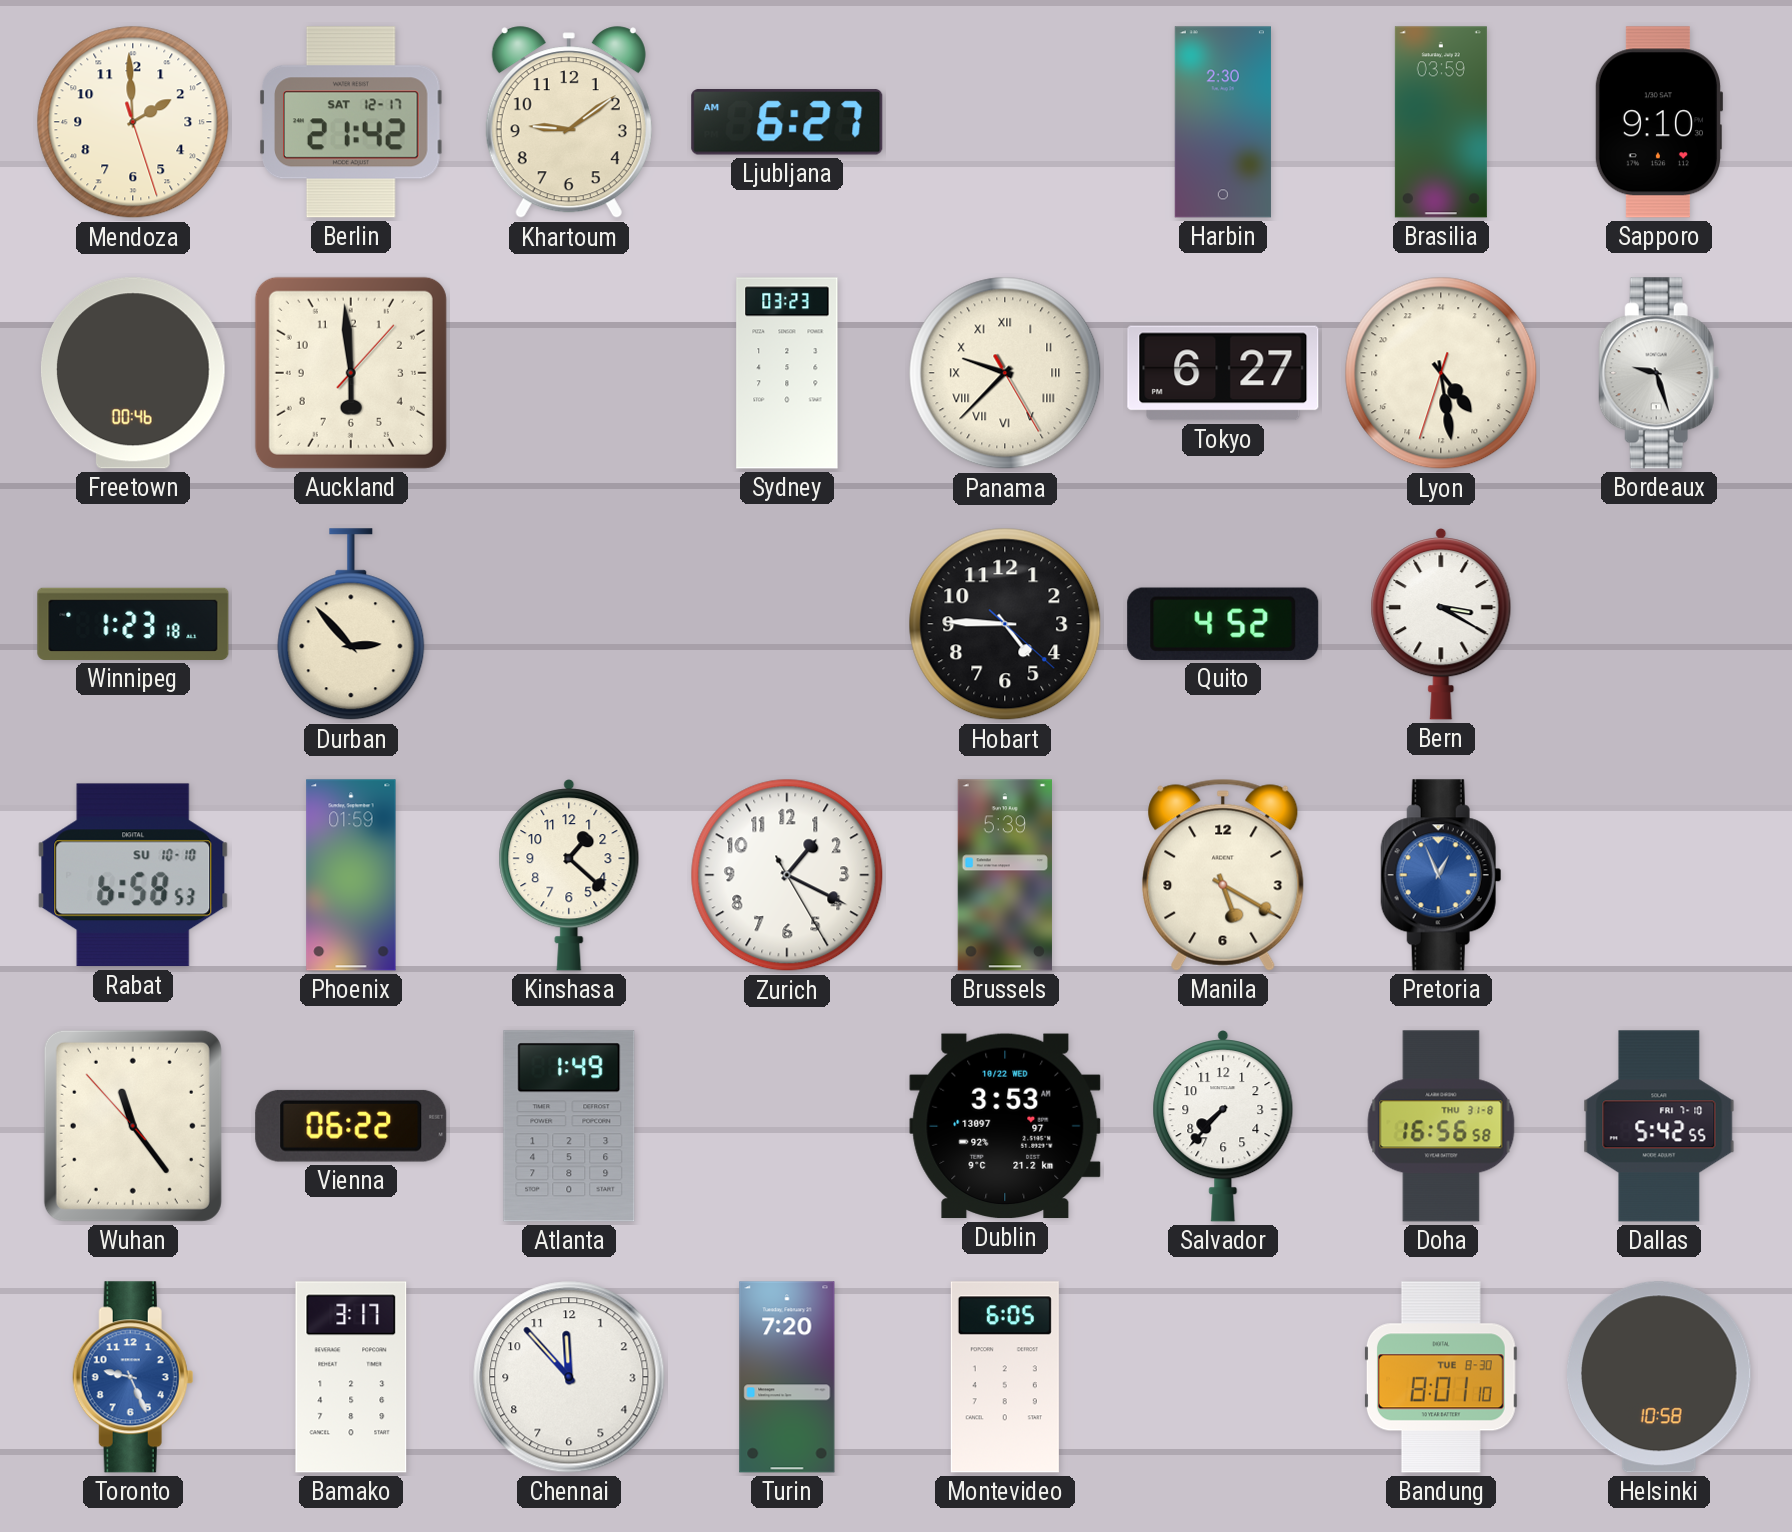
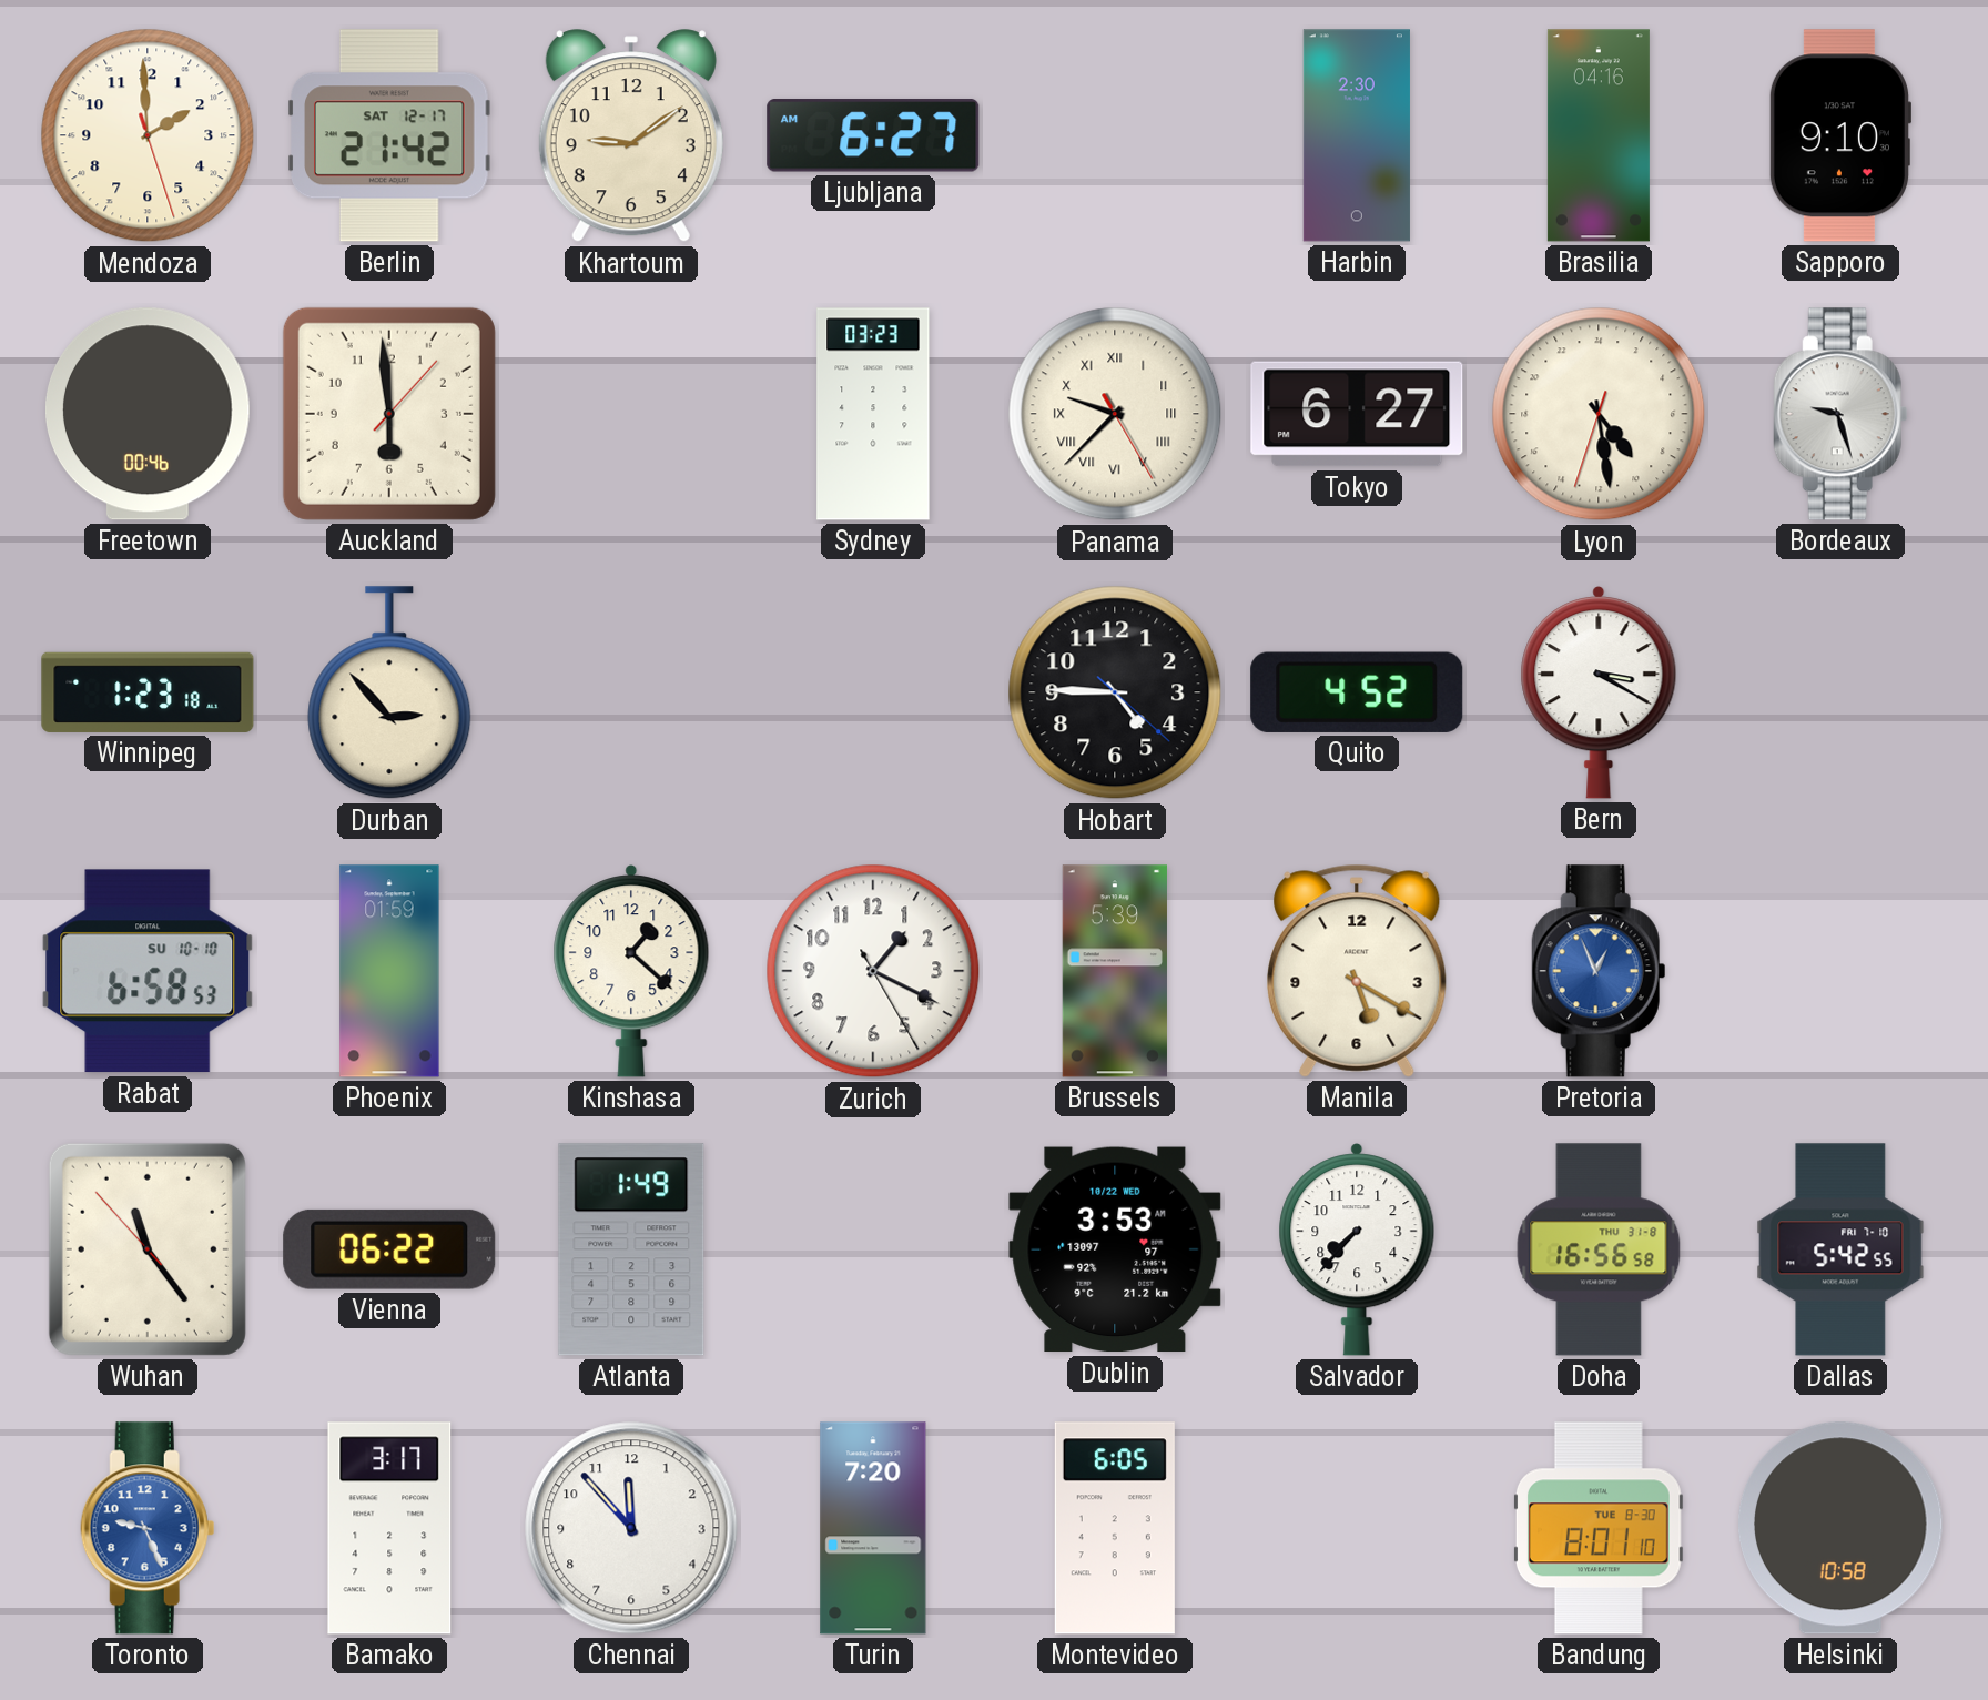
Brasilia: 03:59 -> 04:16
